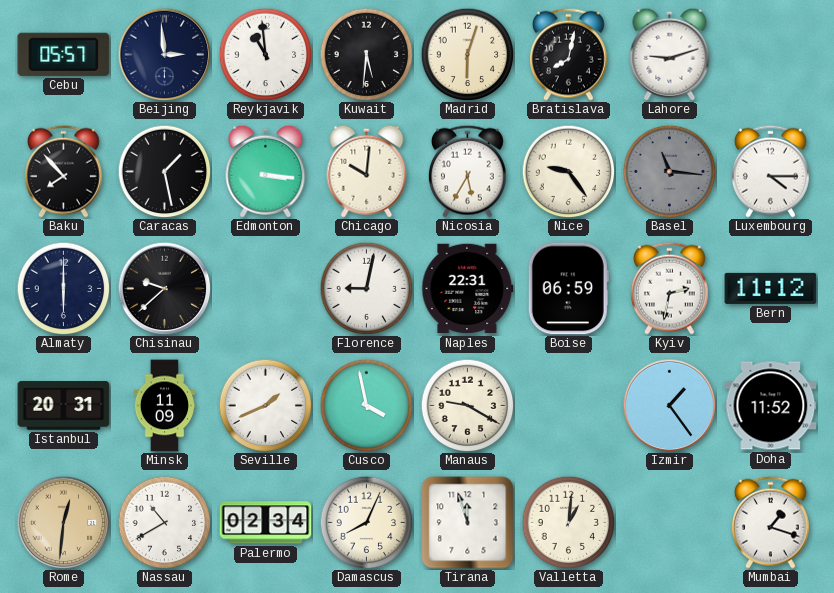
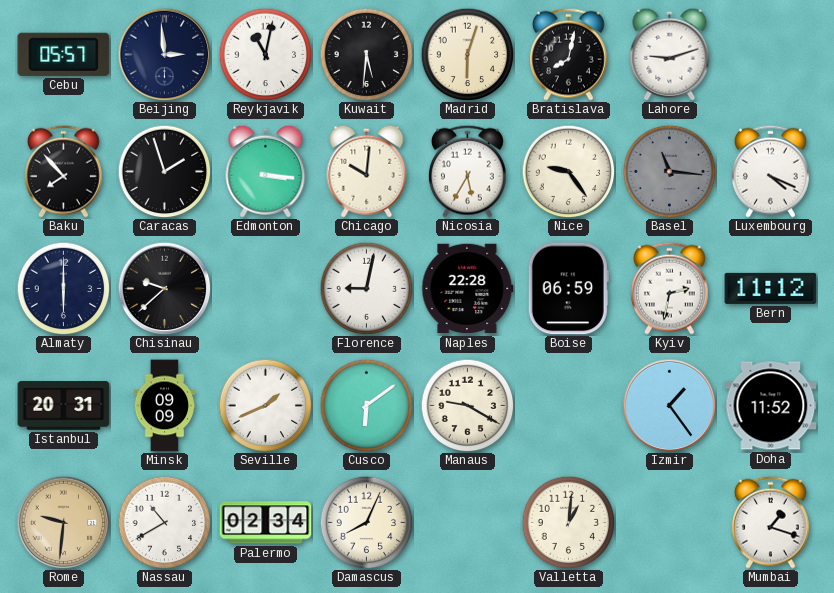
Reykjavik: 10:59 -> 11:02
Caracas: 1:28 -> 1:57
Luxembourg: 4:15 -> 4:19
Naples: 22:31 -> 22:28
Minsk: 11:09 -> 09:09
Cusco: 3:58 -> 6:09
Rome: 12:31 -> 9:31
Tirana: 11:57 -> none
